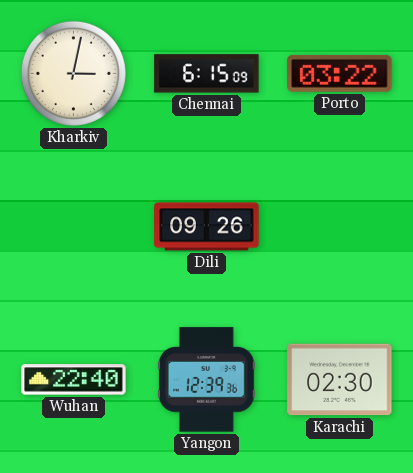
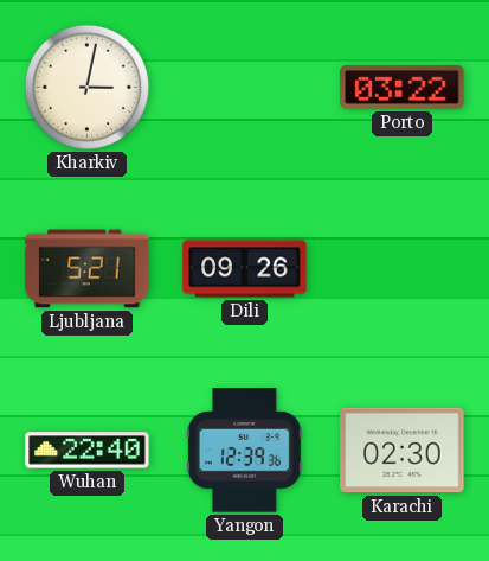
Chennai: 6:15 -> none
Ljubljana: none -> 5:21
